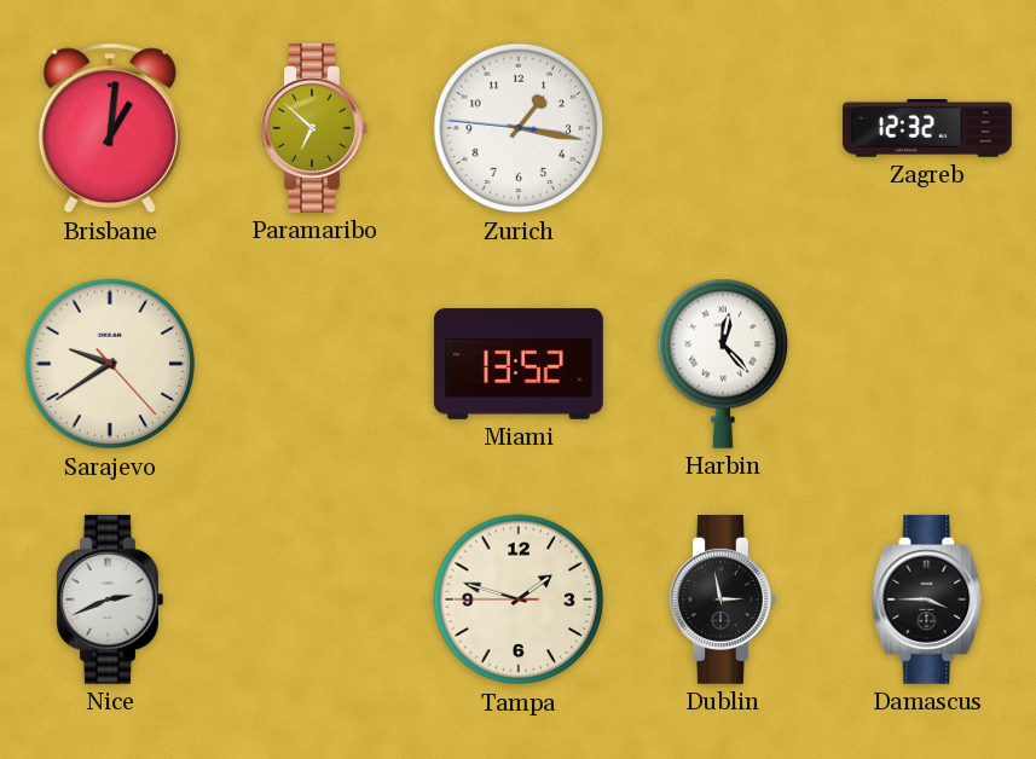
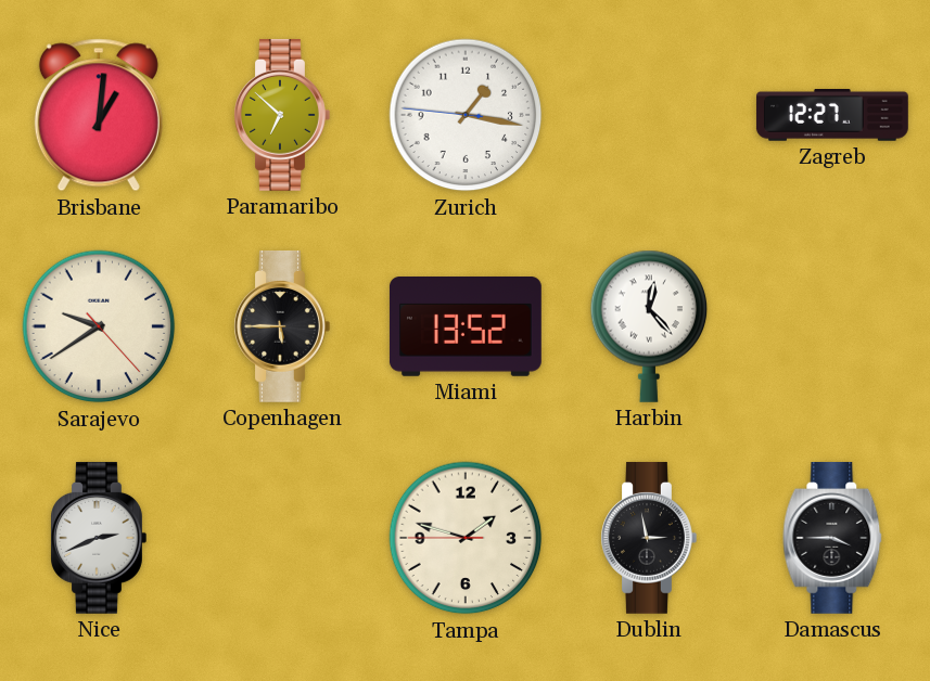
Zagreb: 12:32 -> 12:27
Copenhagen: none -> 5:45
